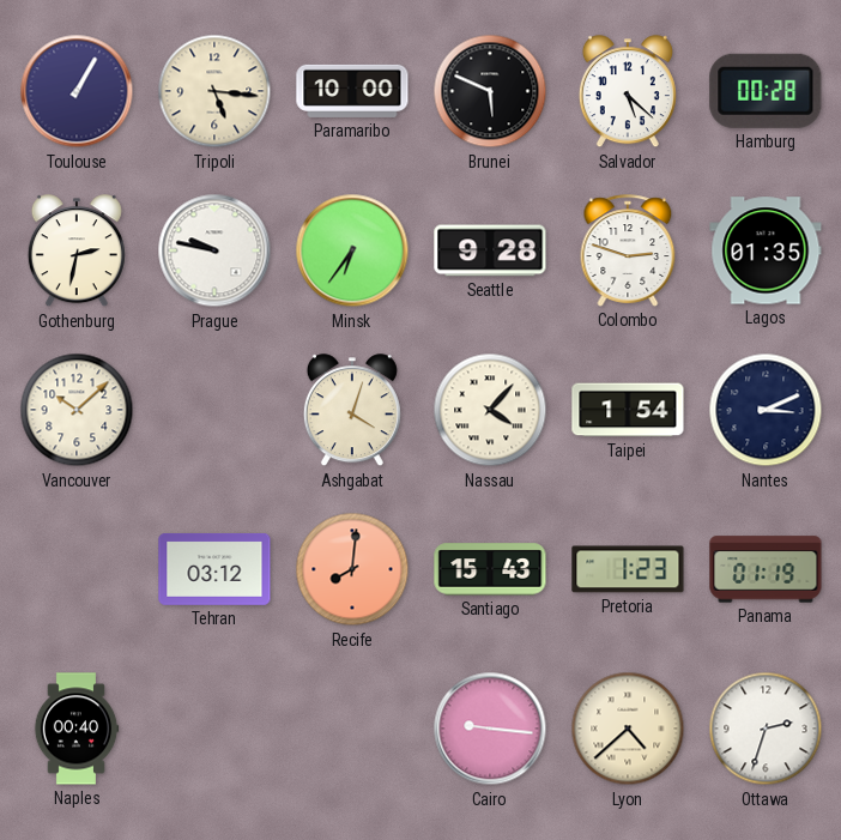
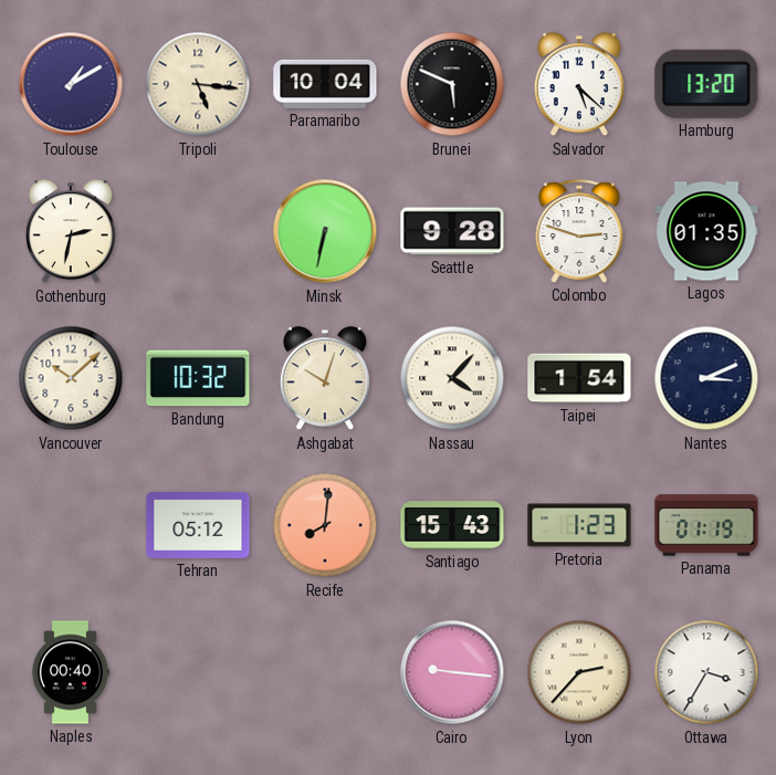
Toulouse: 1:05 -> 1:10
Paramaribo: 10:00 -> 10:04
Hamburg: 00:28 -> 13:20
Prague: 9:47 -> none
Minsk: 6:36 -> 6:32
Bandung: none -> 10:32
Ashgabat: 4:03 -> 10:03
Tehran: 03:12 -> 05:12
Lyon: 4:38 -> 2:37
Ottawa: 2:33 -> 3:35
